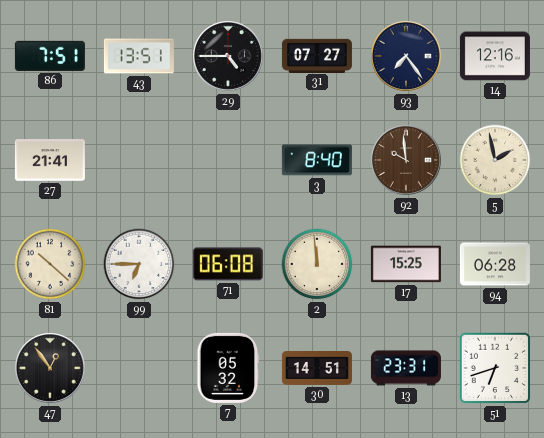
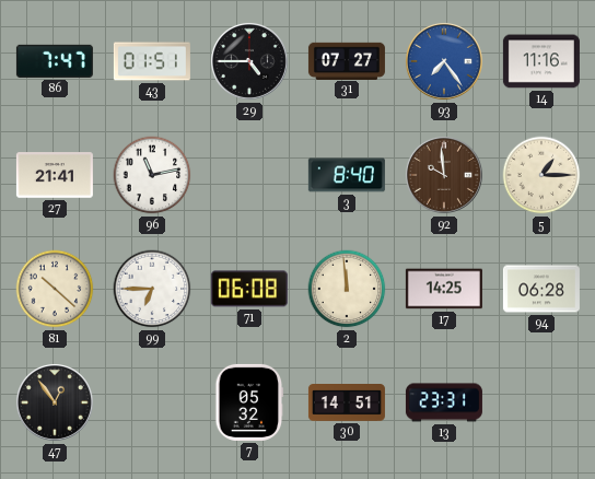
86: 7:51 -> 7:47
43: 13:51 -> 01:51
93 dial: navy -> blue
14: 12:16 -> 11:16
96: none -> 11:13
5: 1:58 -> 1:15
17: 15:25 -> 14:25
51: 6:42 -> none
